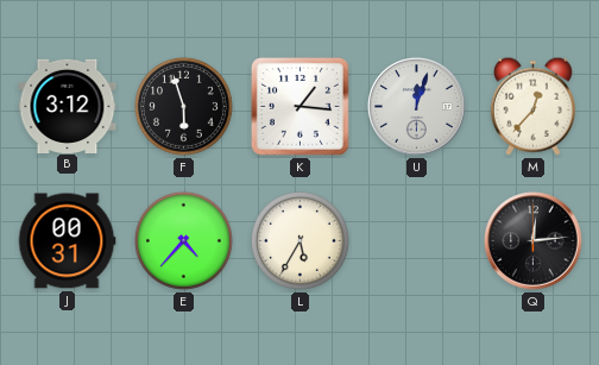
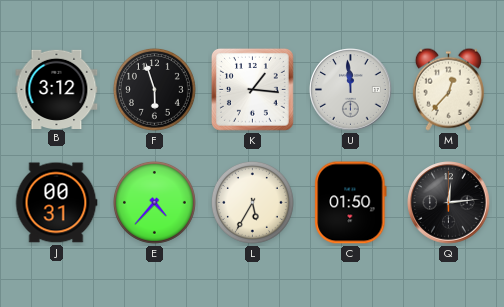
U: 12:03 -> 11:59
C: none -> 01:50
